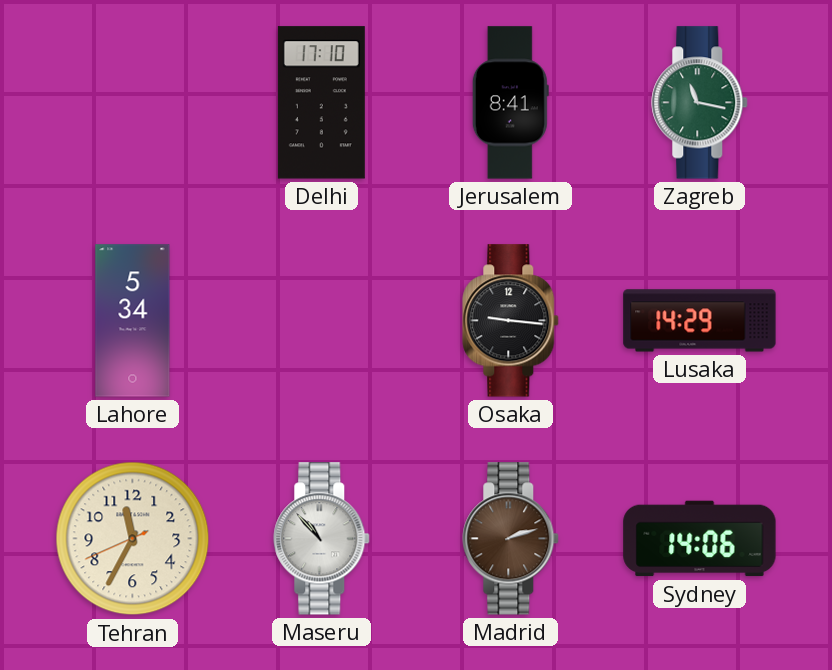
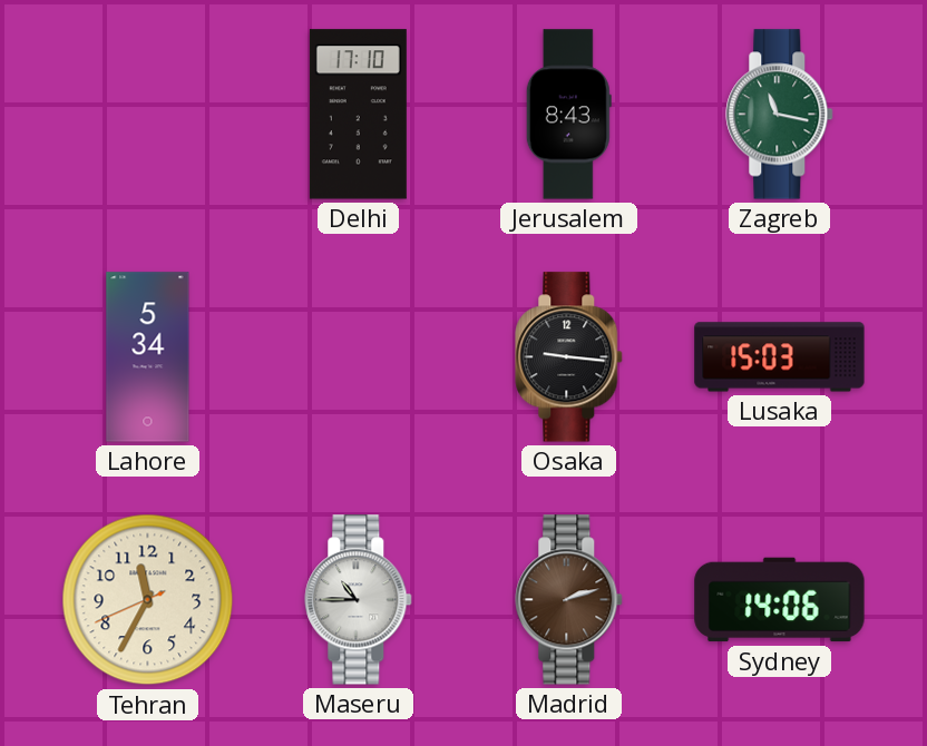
Jerusalem: 8:41 -> 8:43
Lusaka: 14:29 -> 15:03
Maseru: 10:53 -> 10:45
